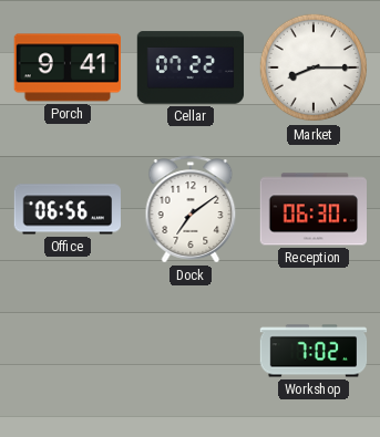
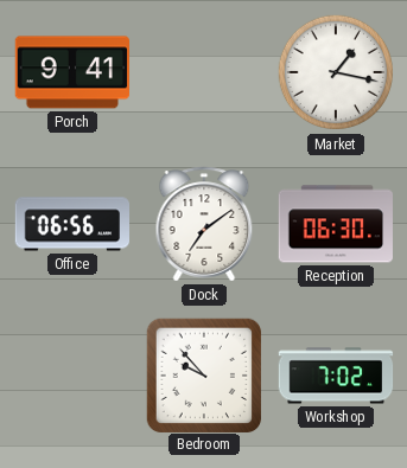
Cellar: 07:22 -> none
Market: 8:15 -> 1:17
Bedroom: none -> 9:53
